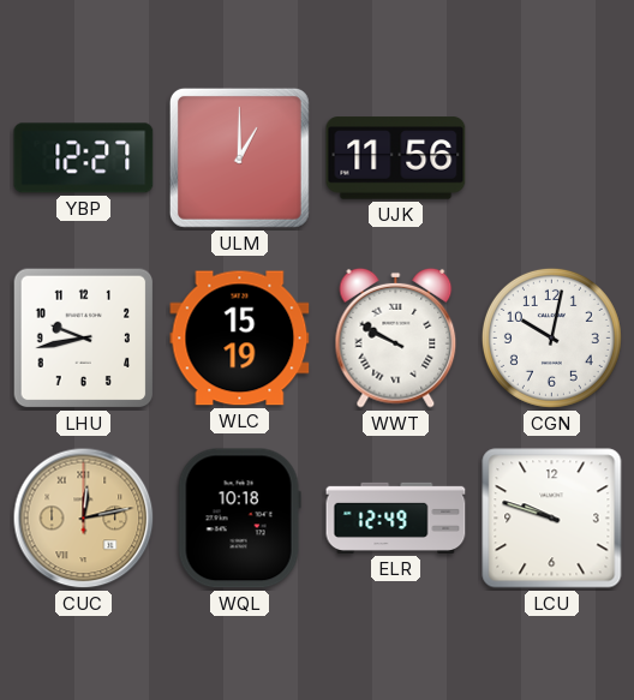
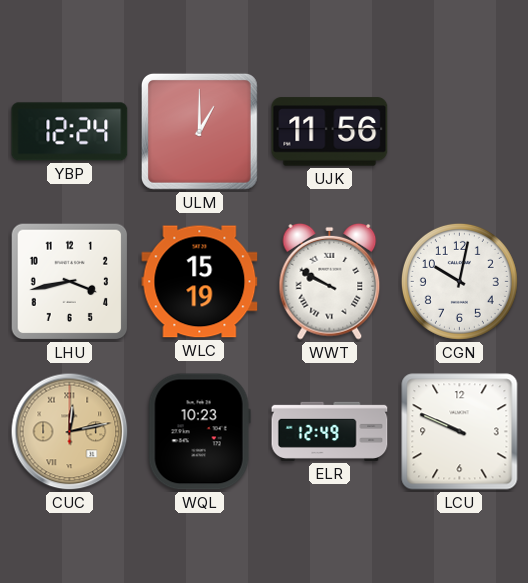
YBP: 12:27 -> 12:24
LHU: 9:43 -> 3:43
WQL: 10:18 -> 10:23
LCU: 9:48 -> 9:49
